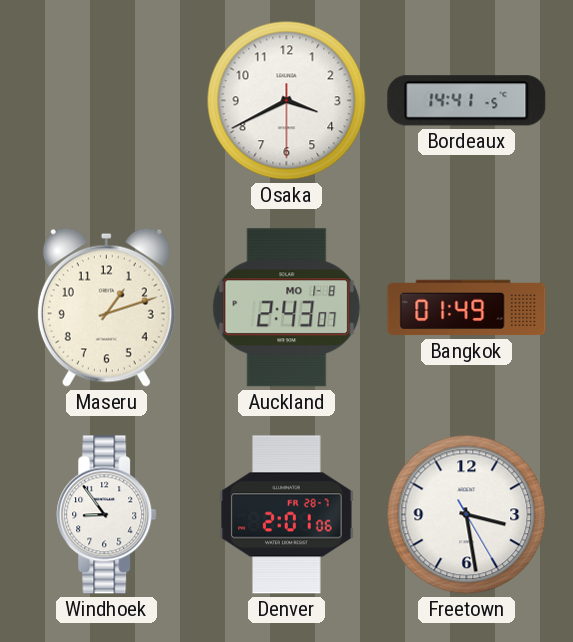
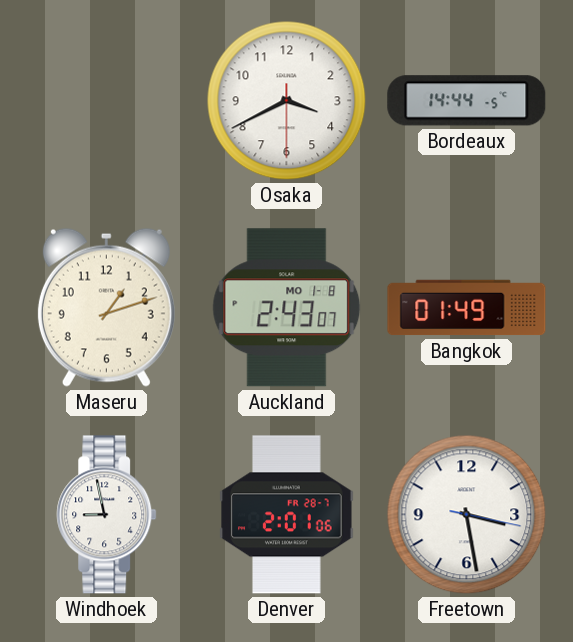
Bordeaux: 14:41 -> 14:44
Windhoek: 8:54 -> 8:58
Freetown: 3:28:25 -> 3:28:17
